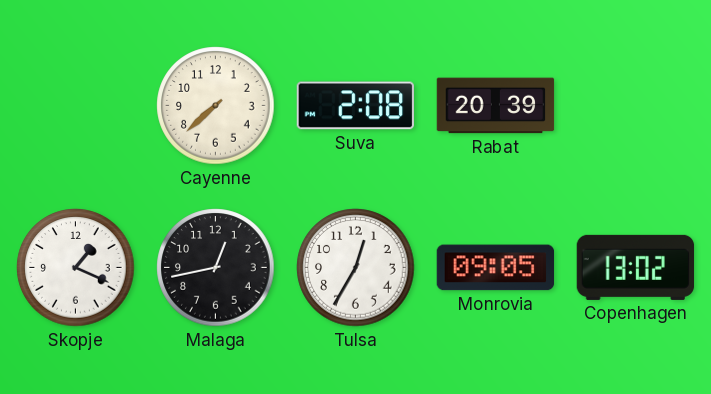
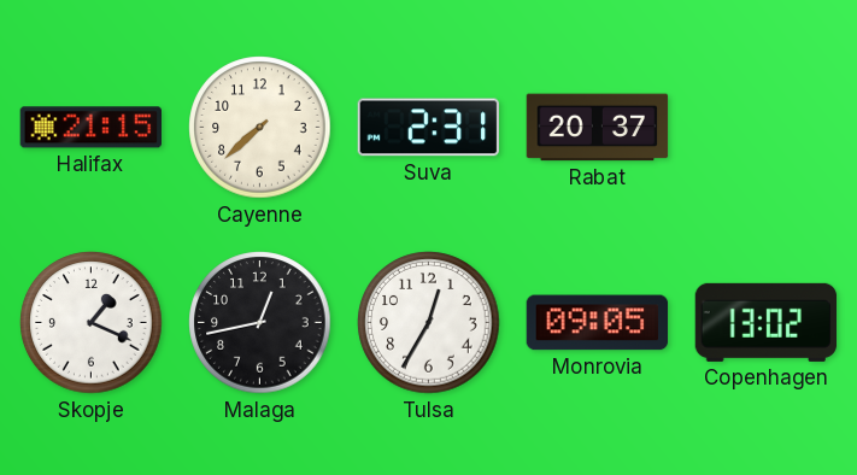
Halifax: none -> 21:15
Suva: 2:08 -> 2:31
Rabat: 20:39 -> 20:37
